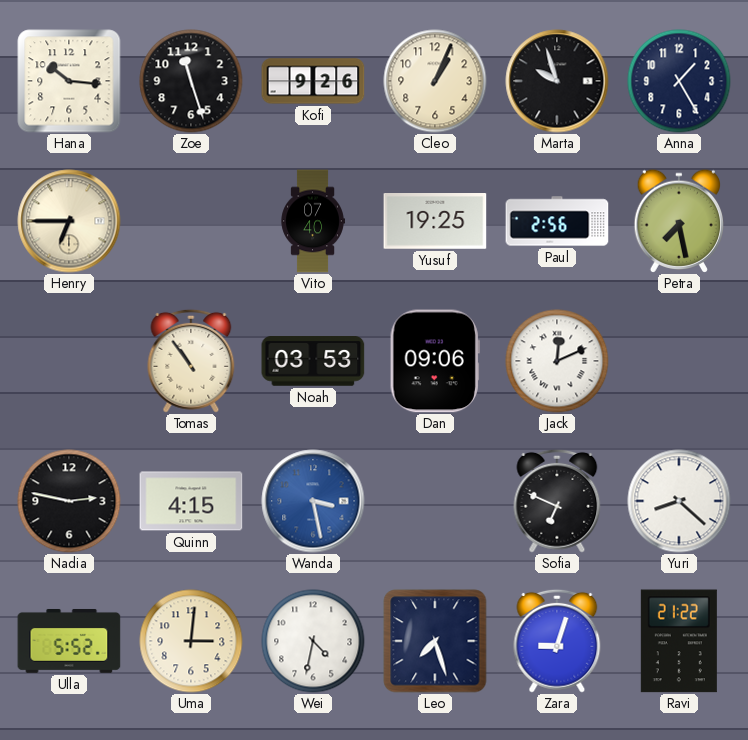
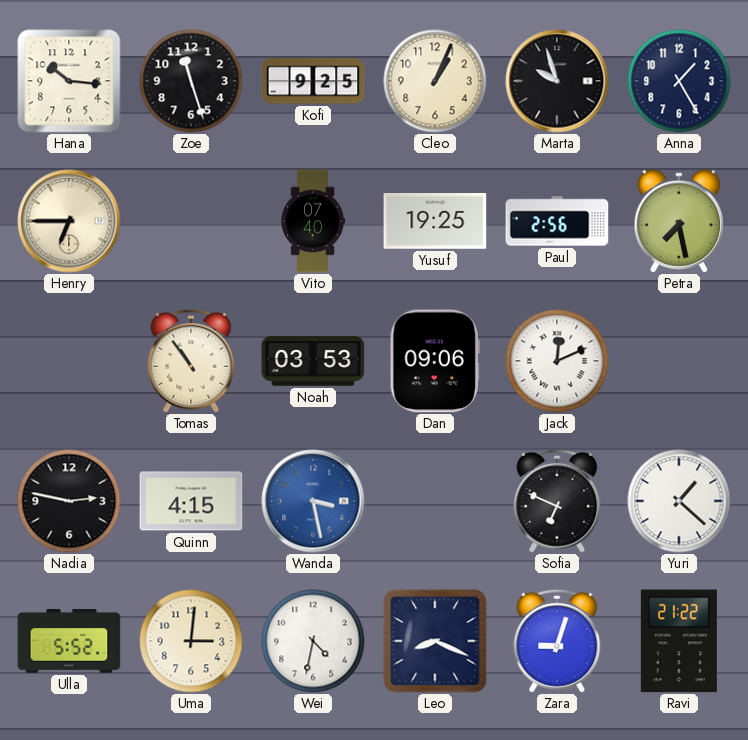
Kofi: 9:26 -> 9:25
Yuri: 8:22 -> 1:22
Leo: 7:27 -> 8:19
